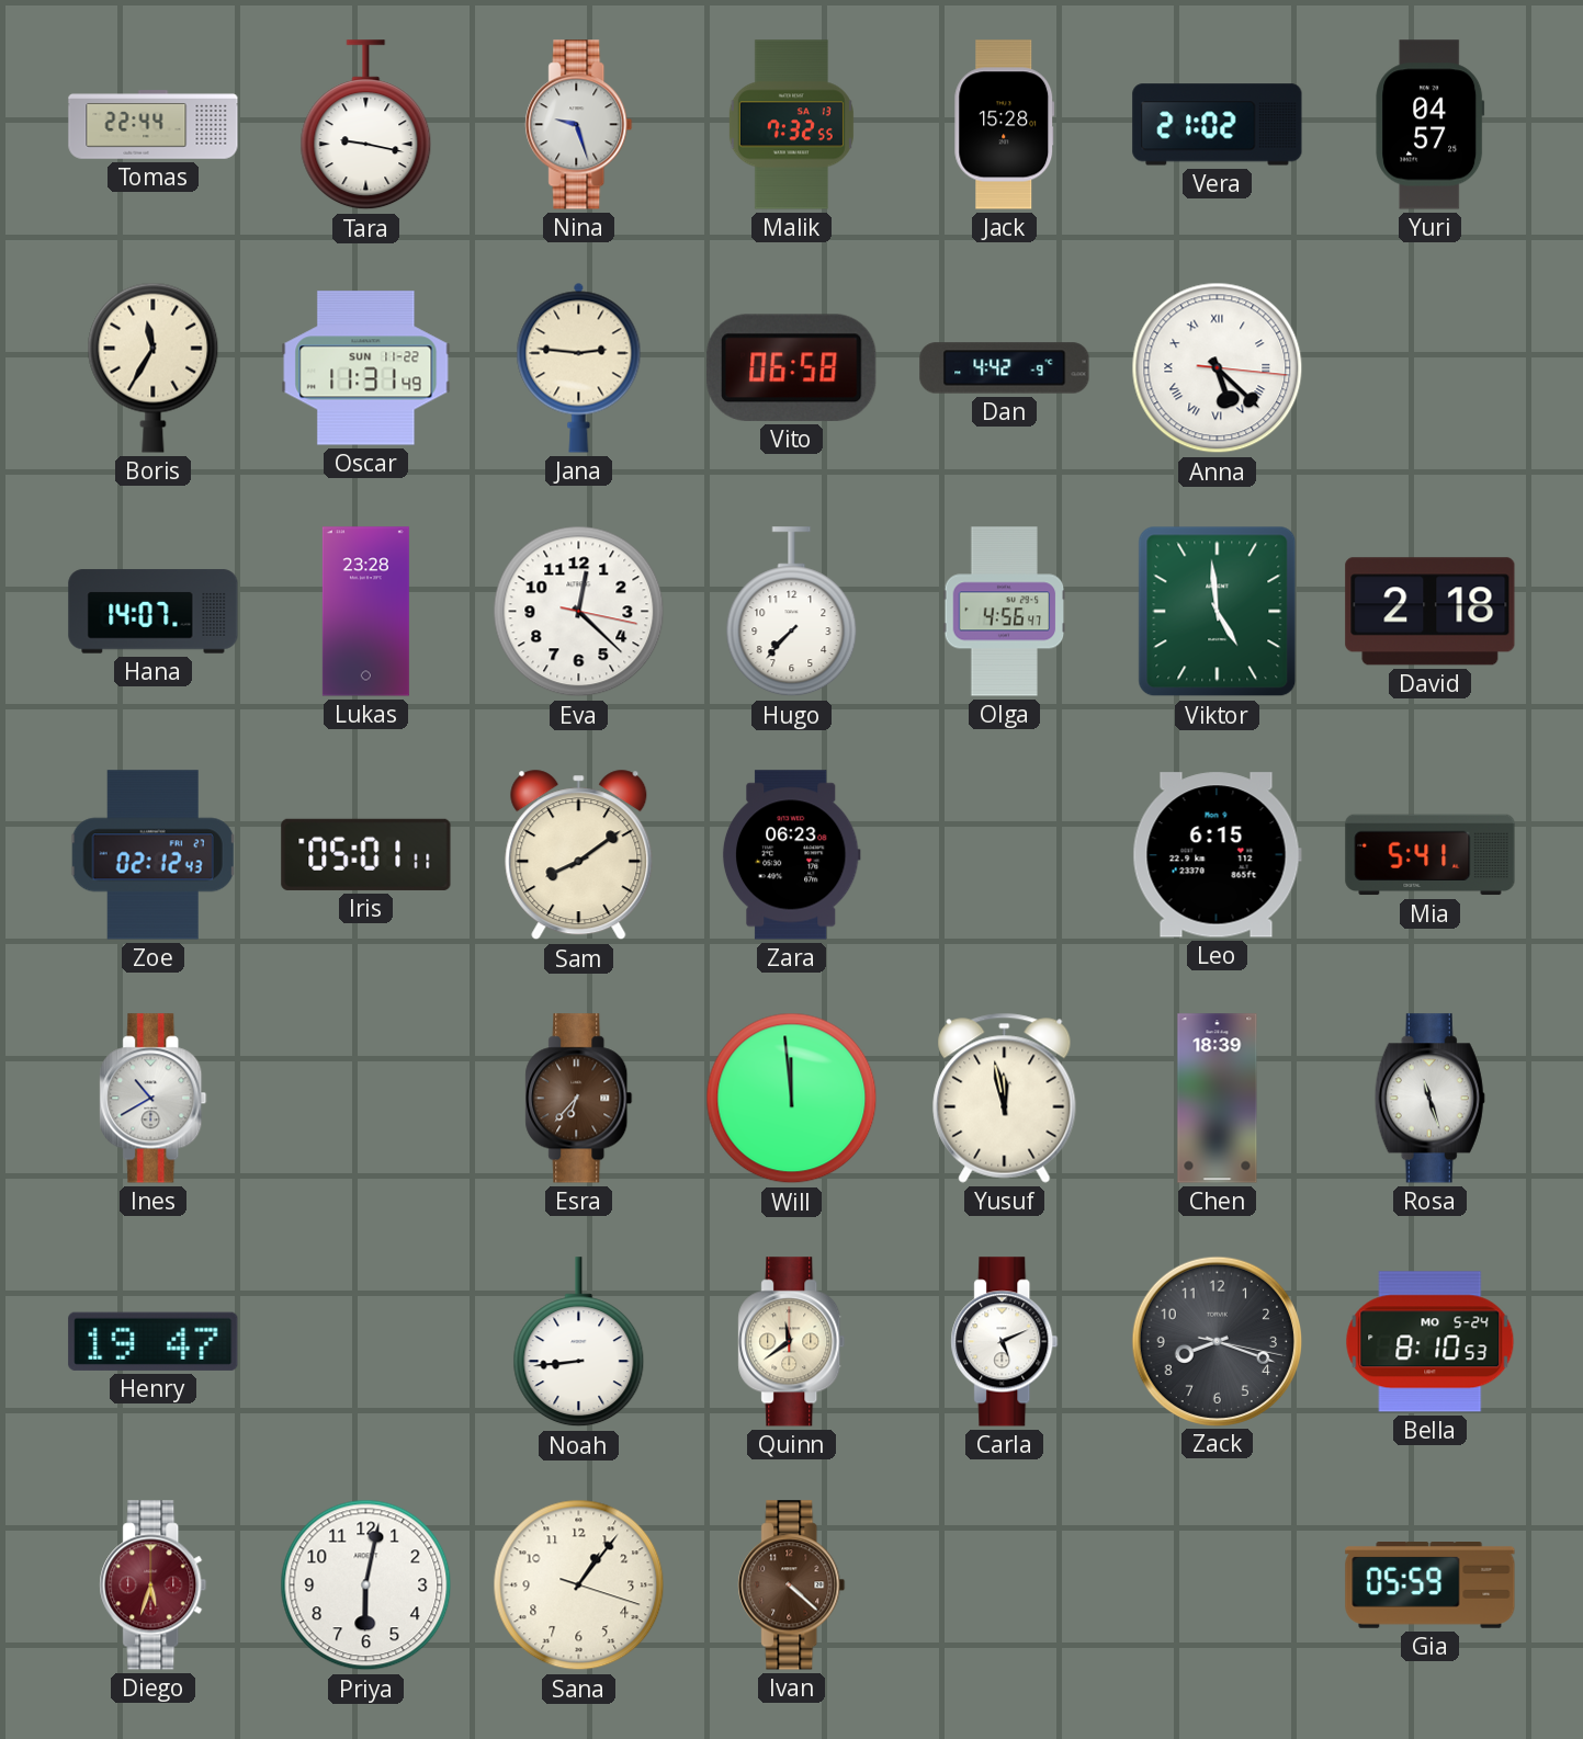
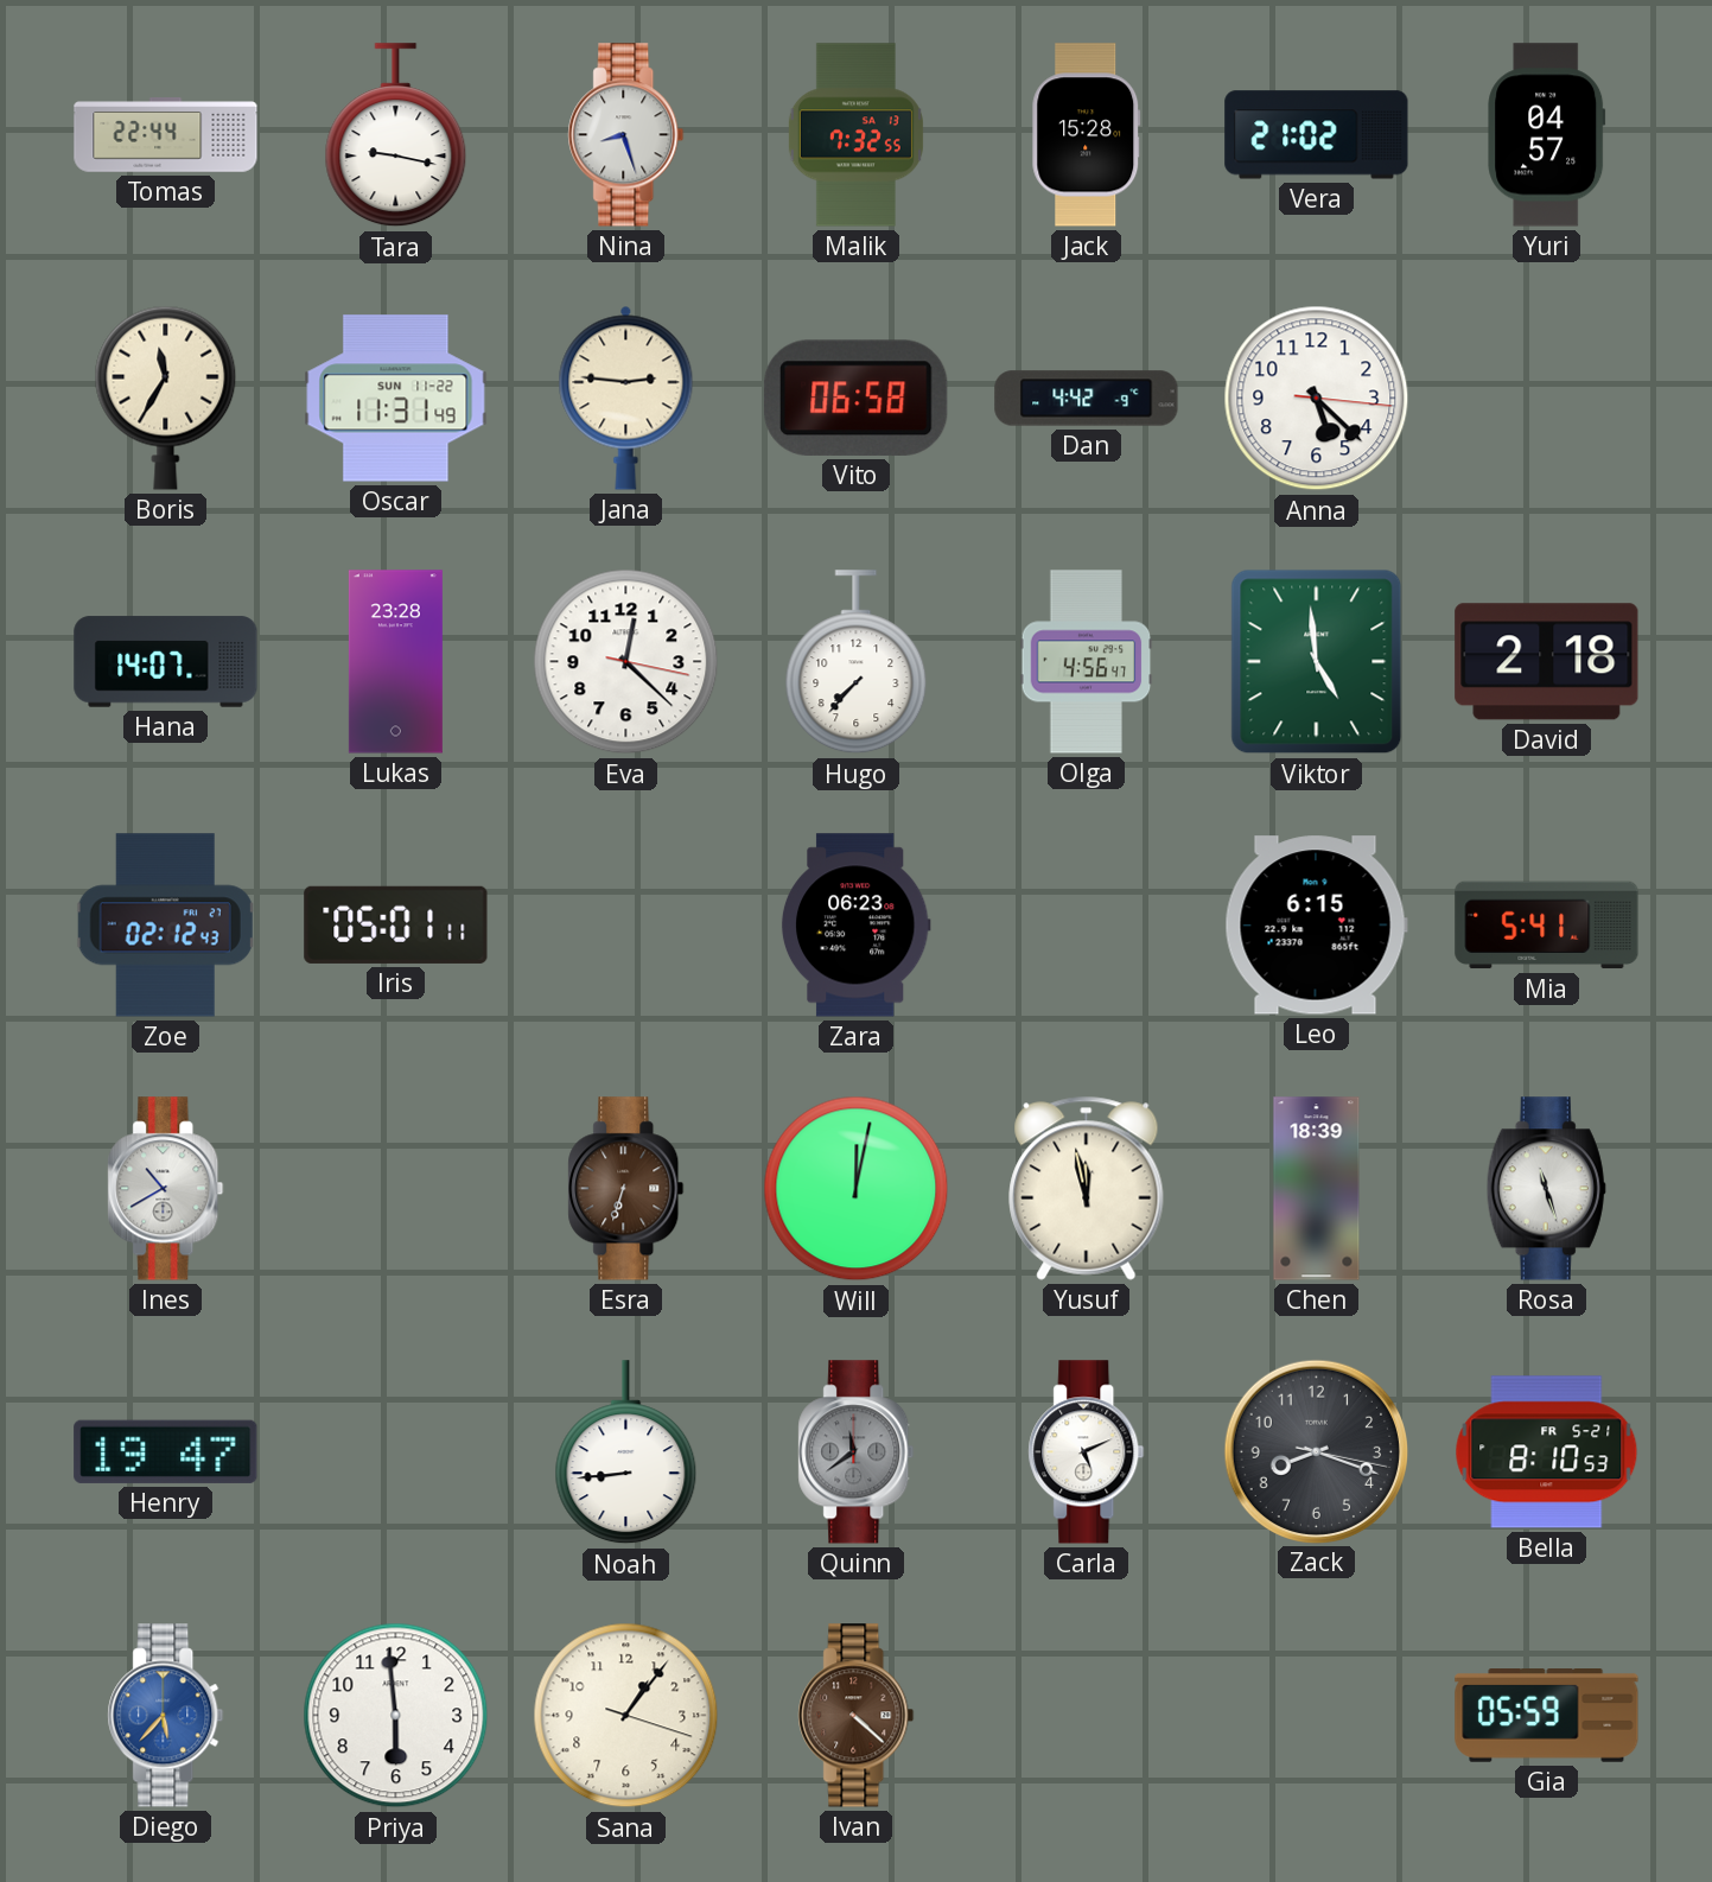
Nina: 9:27 -> 8:27
Anna numerals: Roman -> Arabic
Sam: 8:09 -> none
Esra: 6:37 -> 6:33
Will: 11:59 -> 12:02
Quinn dial: cream -> grey
Bella date: MO 5-24 -> FR 5-21
Diego: 5:33 -> 5:37
Diego dial: burgundy -> blue
Priya: 6:02 -> 5:59
